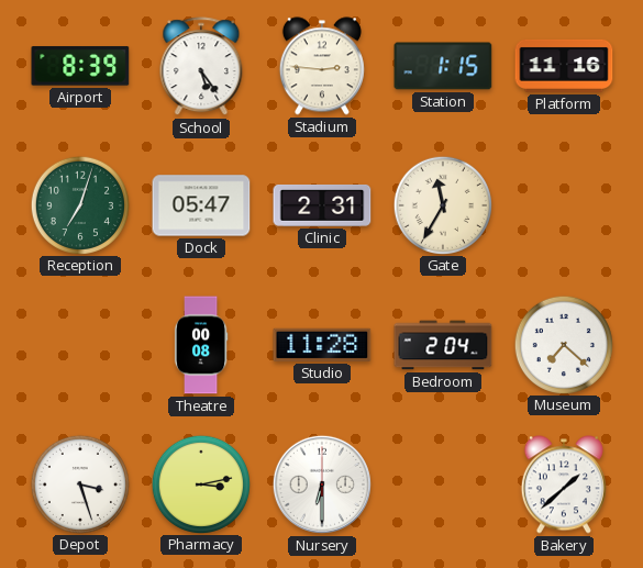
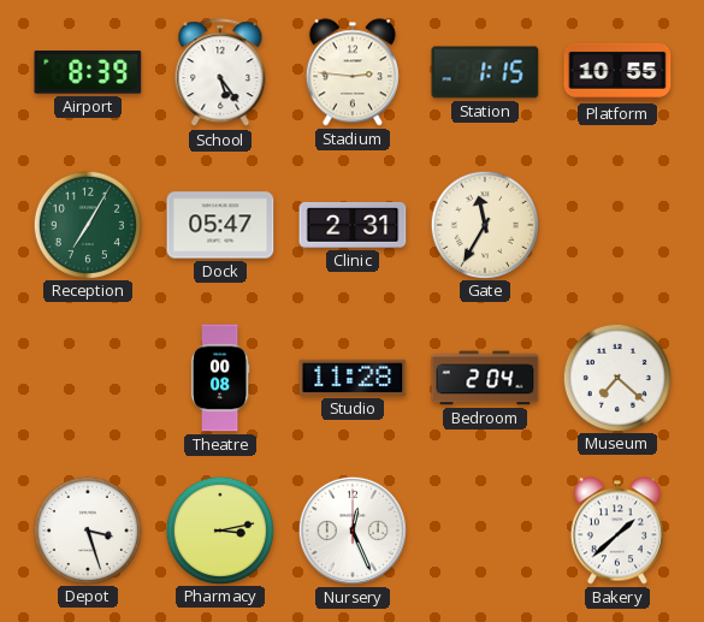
Platform: 11:16 -> 10:55
Reception: 7:03 -> 7:05
Nursery: 6:30 -> 12:26
